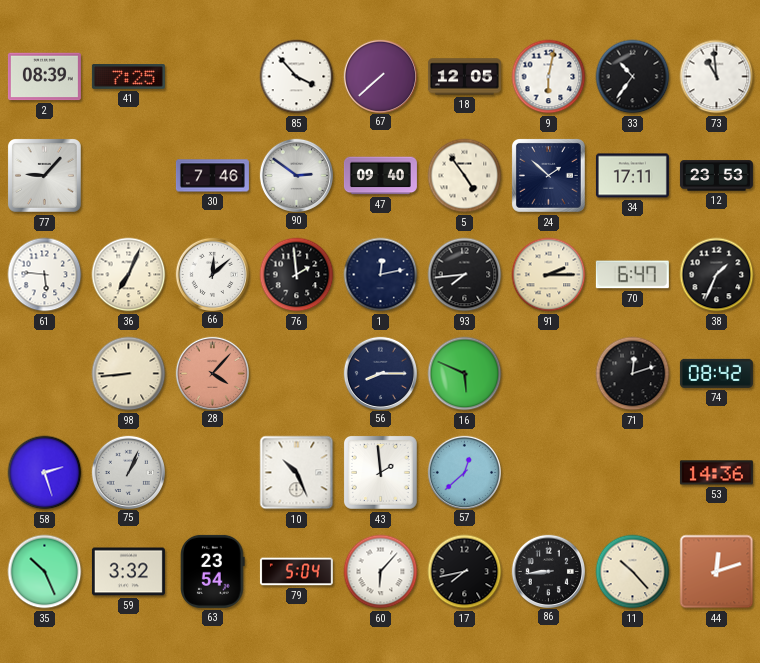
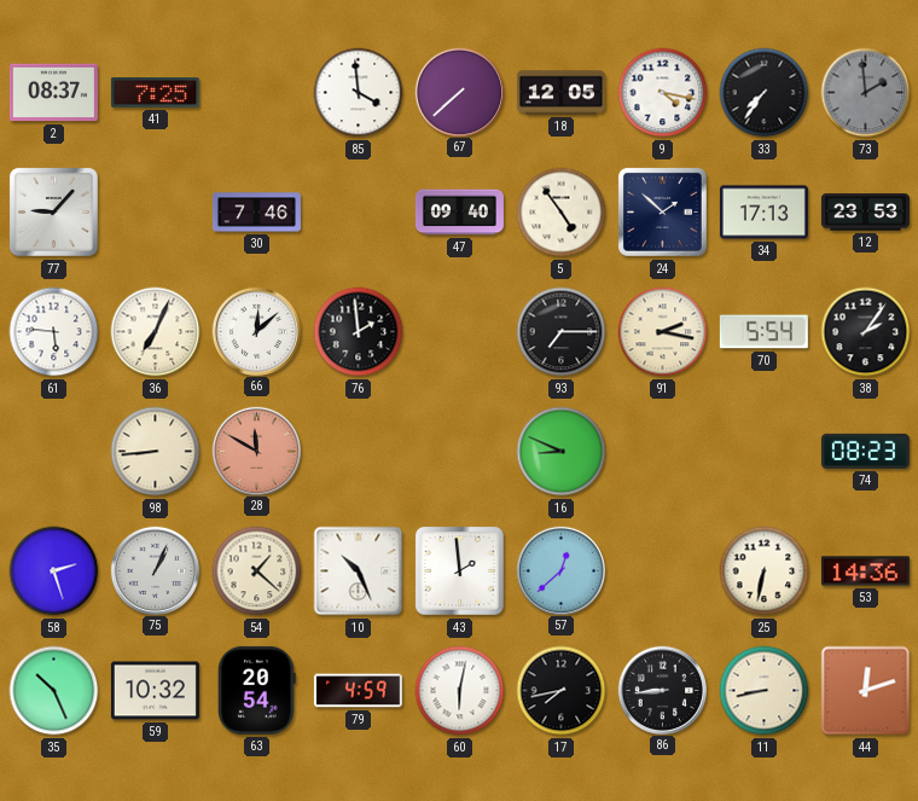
2: 08:39 -> 08:37
85: 3:53 -> 3:59
9: 6:02 -> 4:17
33: 10:36 -> 7:36
73: 10:59 -> 1:59
73 dial: white -> grey
90: 2:51 -> none
34: 17:11 -> 17:13
1: 12:13 -> none
93: 7:44 -> 7:15
91: 2:15 -> 2:17
70: 6:47 -> 5:54
38: 1:34 -> 2:06
28: 4:07 -> 11:50
56: 8:15 -> none
16: 5:49 -> 8:49
71: 12:12 -> none
74: 08:42 -> 08:23
54: none -> 1:22
25: none -> 6:32
59: 3:32 -> 10:32
63: 23:54 -> 20:54
79: 5:04 -> 4:59
60: 6:07 -> 6:02
11: 10:23 -> 8:43
